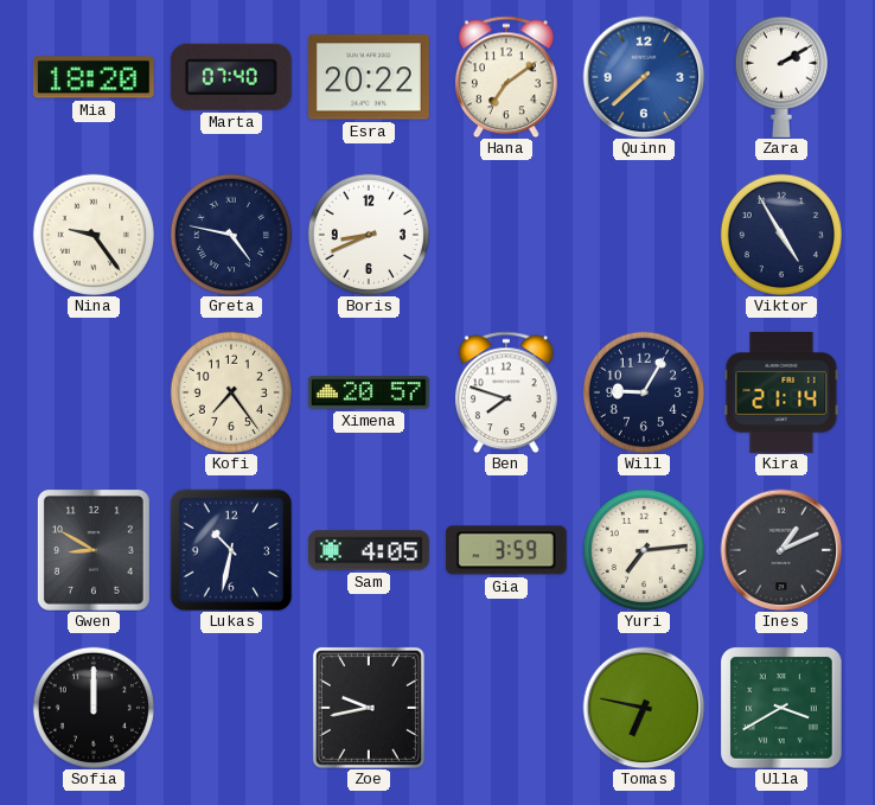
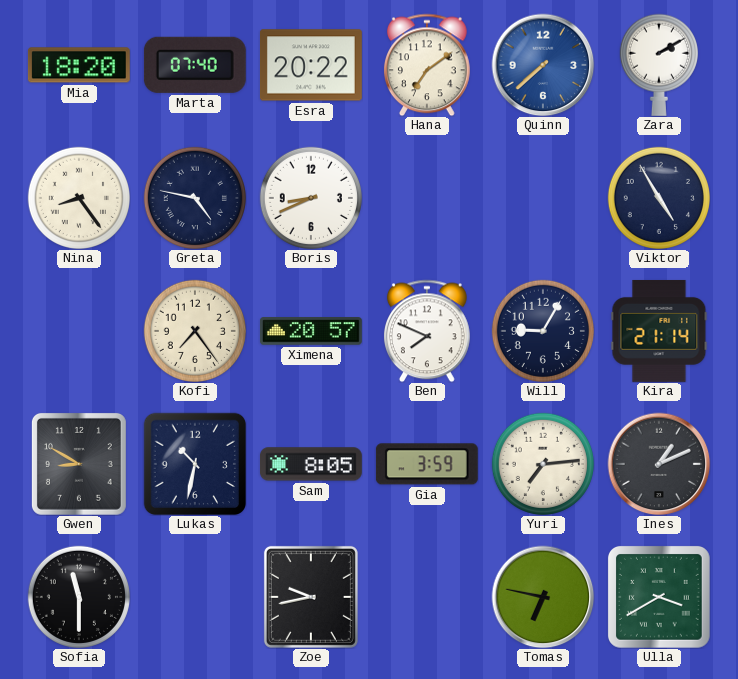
Nina: 9:24 -> 8:24
Ben: 7:48 -> 7:49
Sam: 4:05 -> 8:05
Sofia: 12:00 -> 11:30
